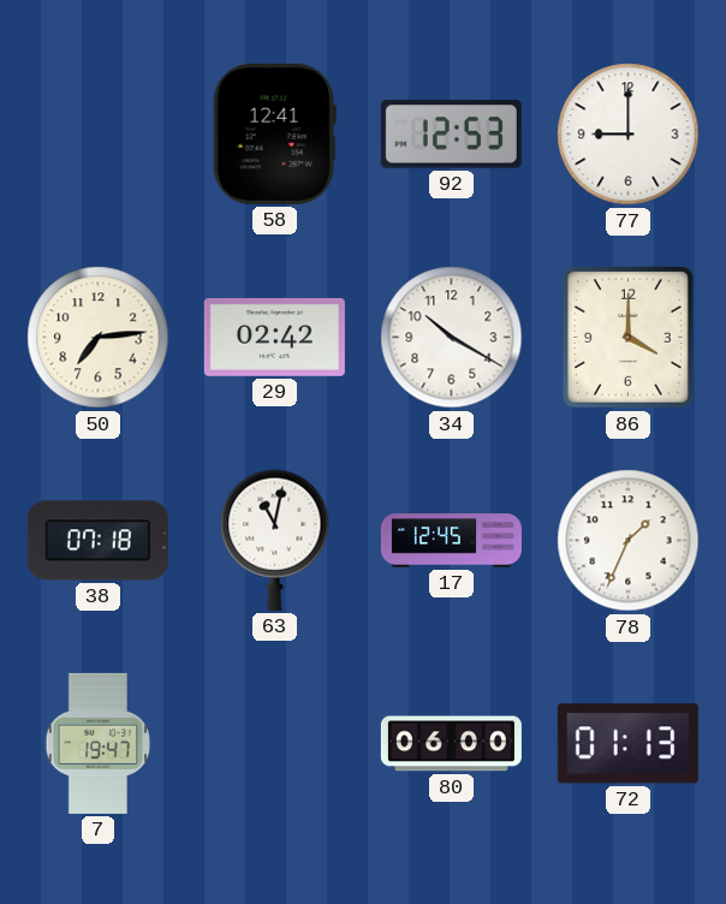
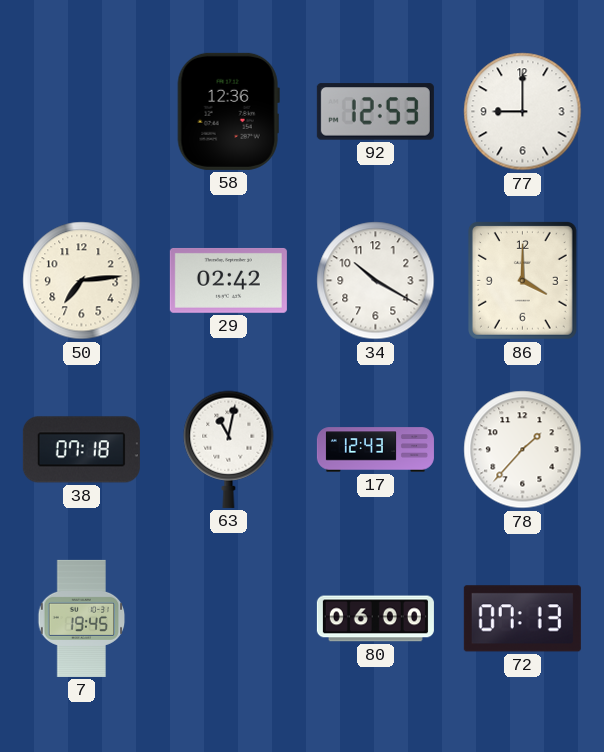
58: 12:41 -> 12:36
17: 12:45 -> 12:43
78: 1:34 -> 1:37
7: 19:47 -> 19:45
72: 01:13 -> 07:13
